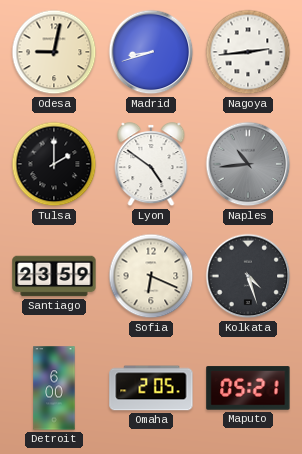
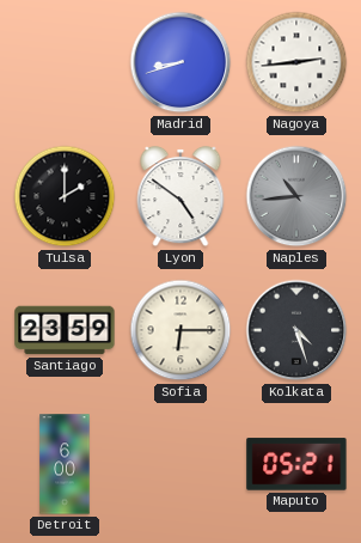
Odesa: 9:02 -> none
Sofia: 6:19 -> 6:15
Omaha: 2:05 -> none
